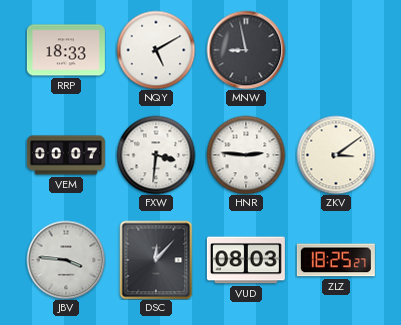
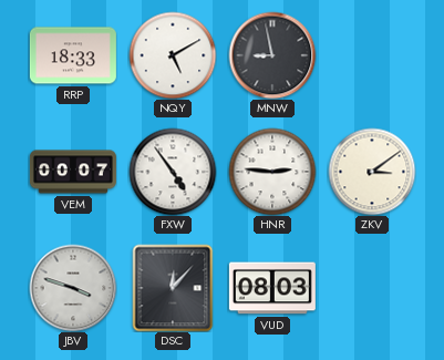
FXW: 3:31 -> 4:54
JBV: 3:46 -> 3:48
ZLZ: 18:25 -> none
